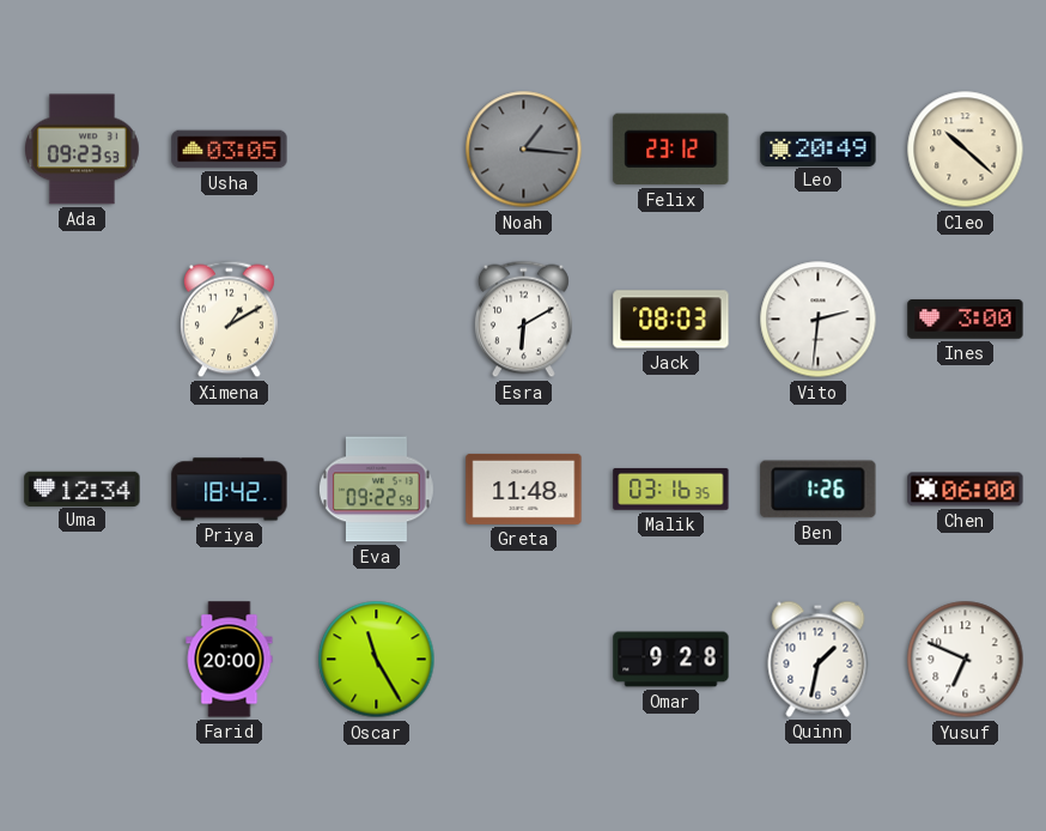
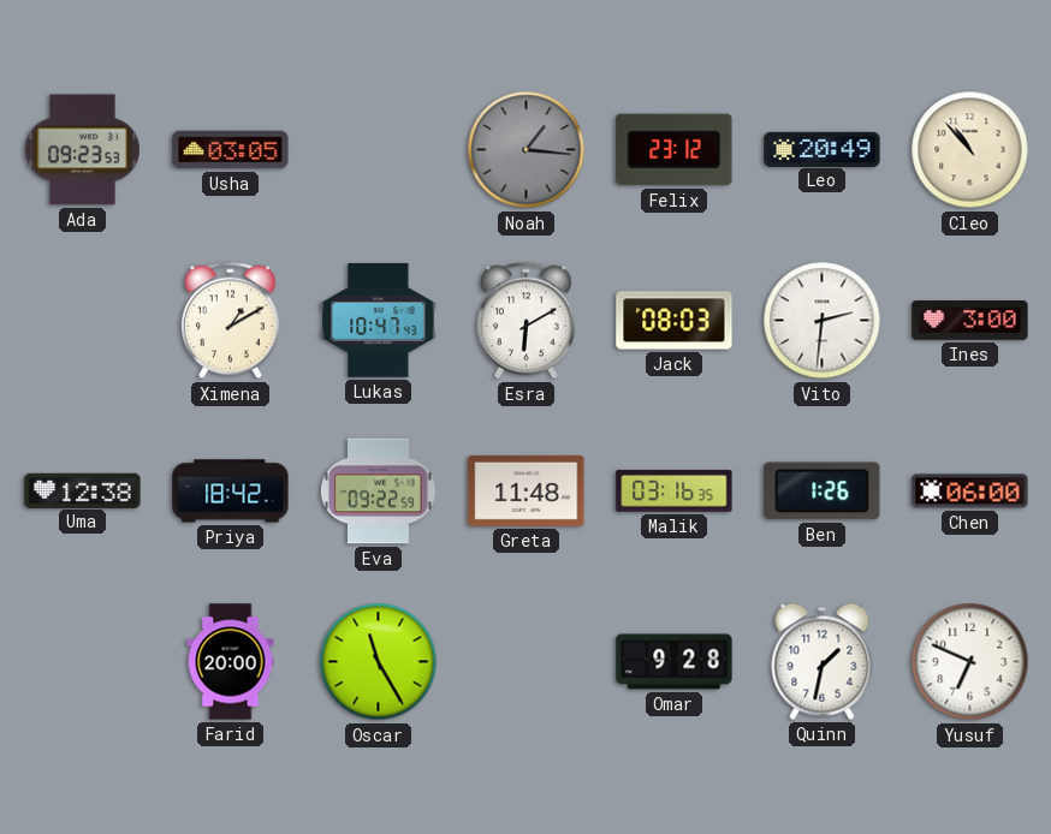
Cleo: 10:22 -> 10:53
Lukas: none -> 10:47
Uma: 12:34 -> 12:38
